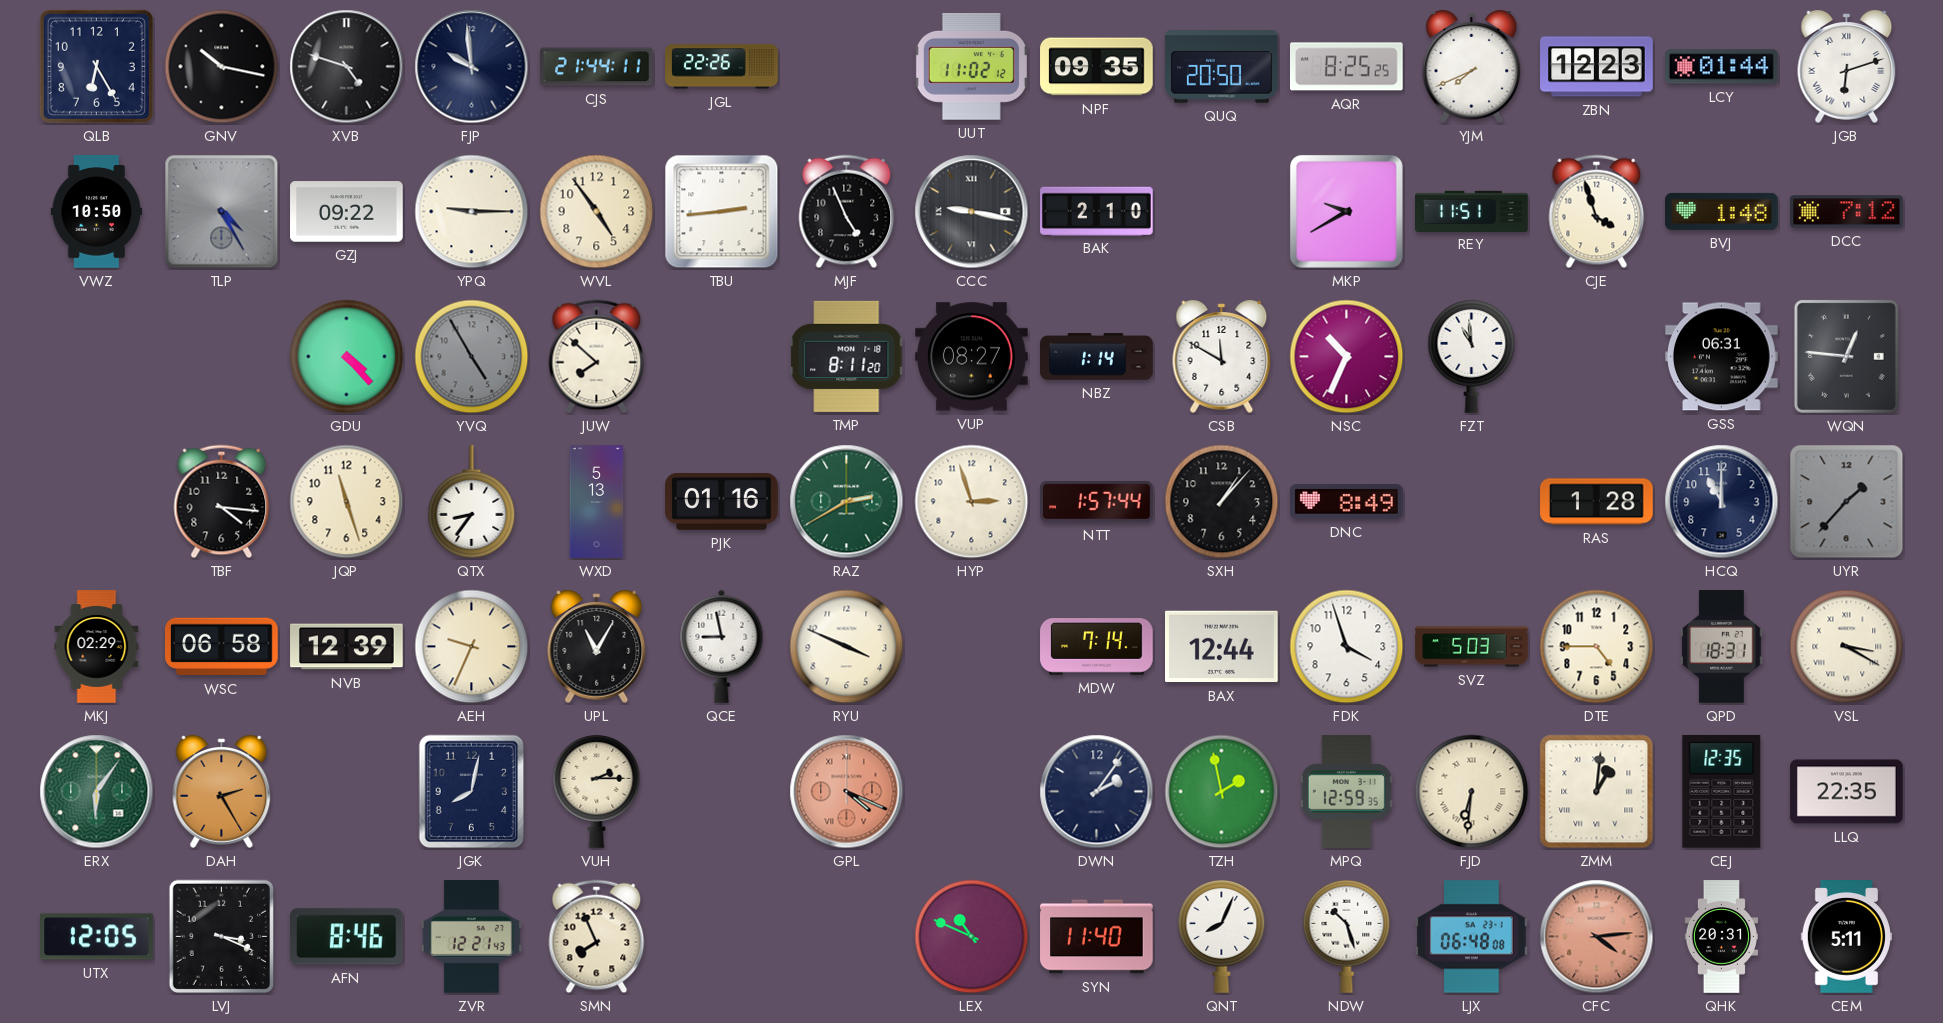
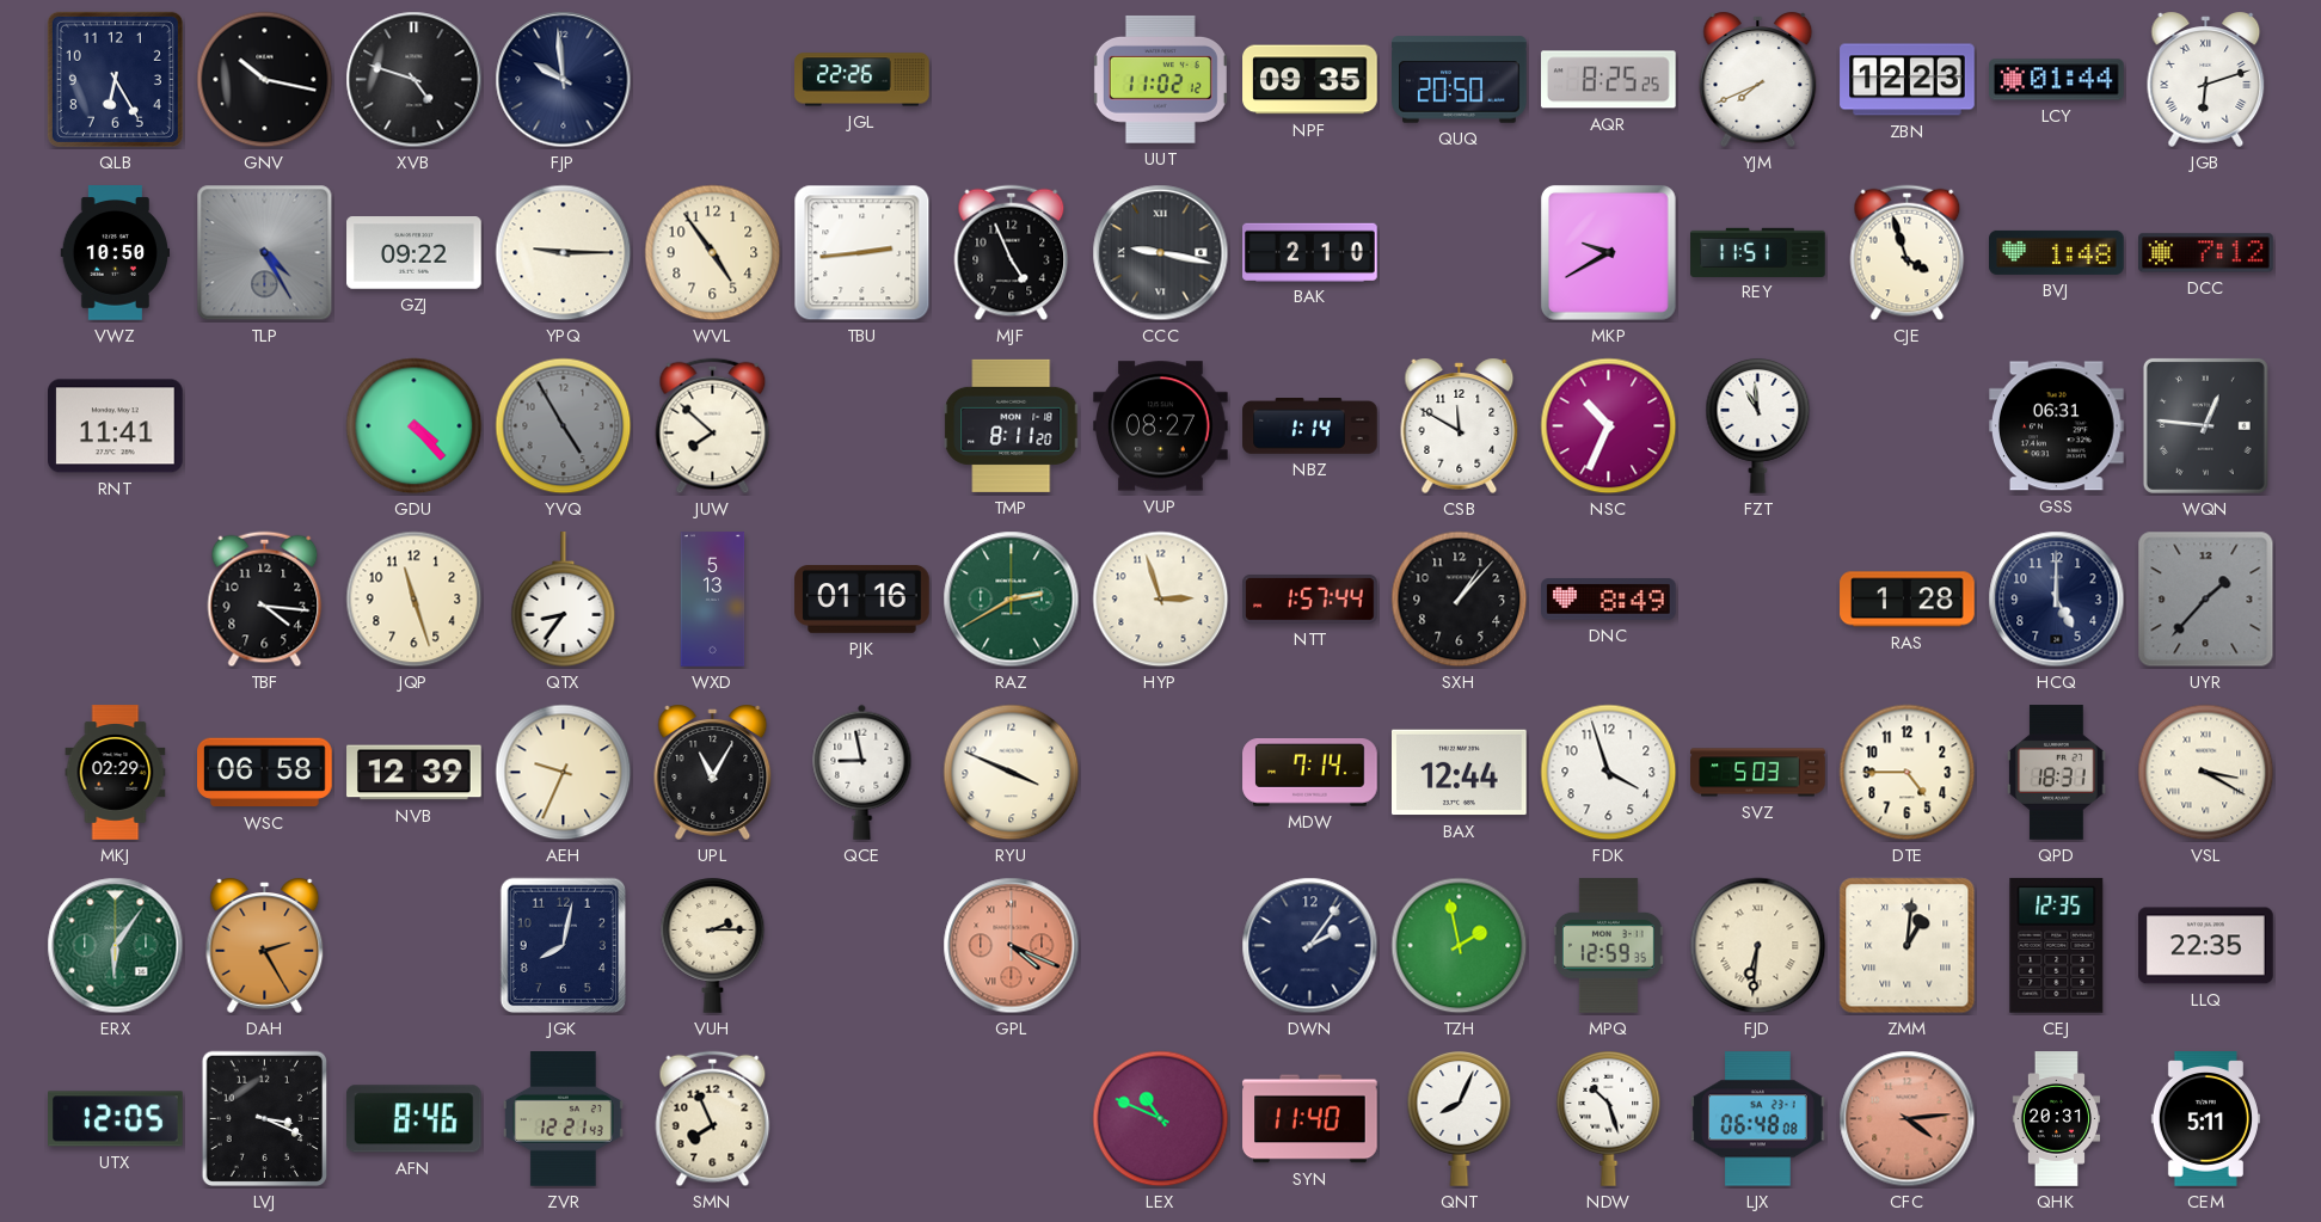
CJS: 21:44 -> none
RNT: none -> 11:41
HCQ: 11:00 -> 5:00
